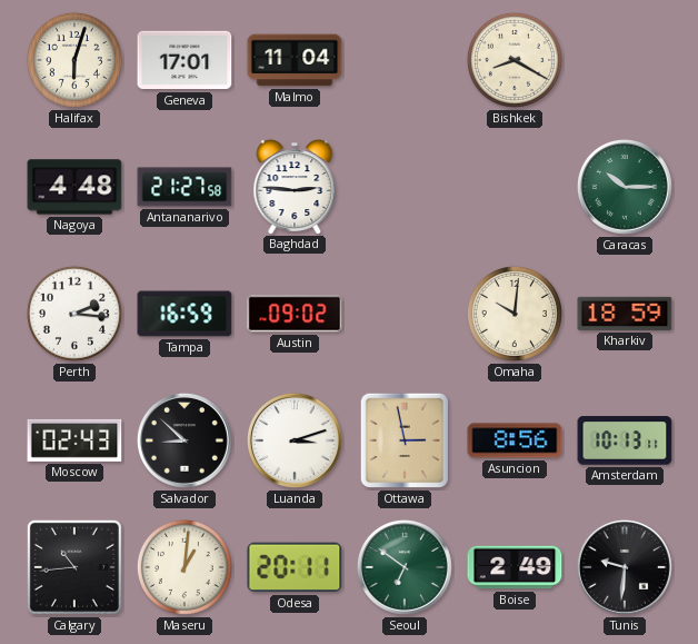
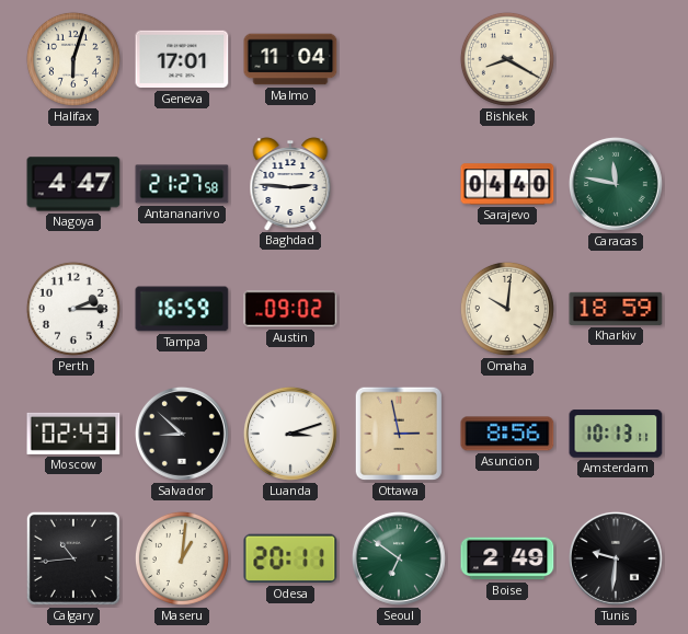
Nagoya: 4:48 -> 4:47
Sarajevo: none -> 04:40
Caracas: 10:15 -> 11:47
Perth: 2:16 -> 2:15
